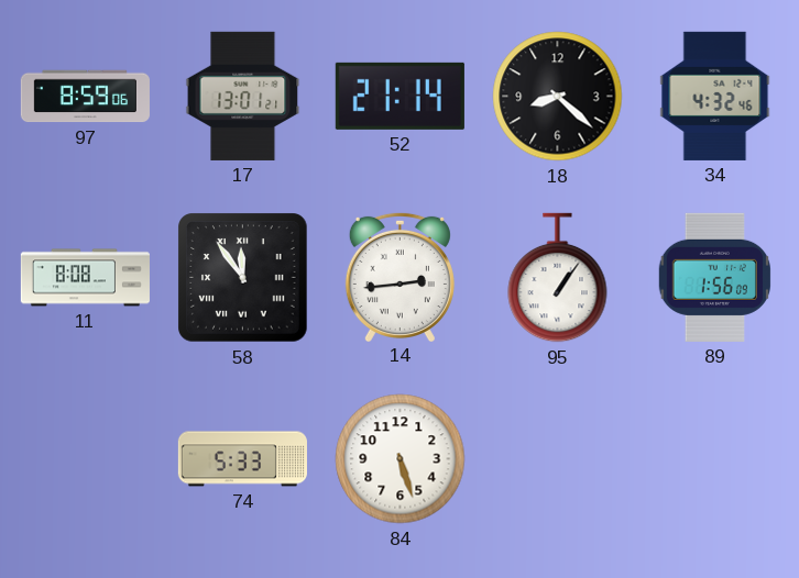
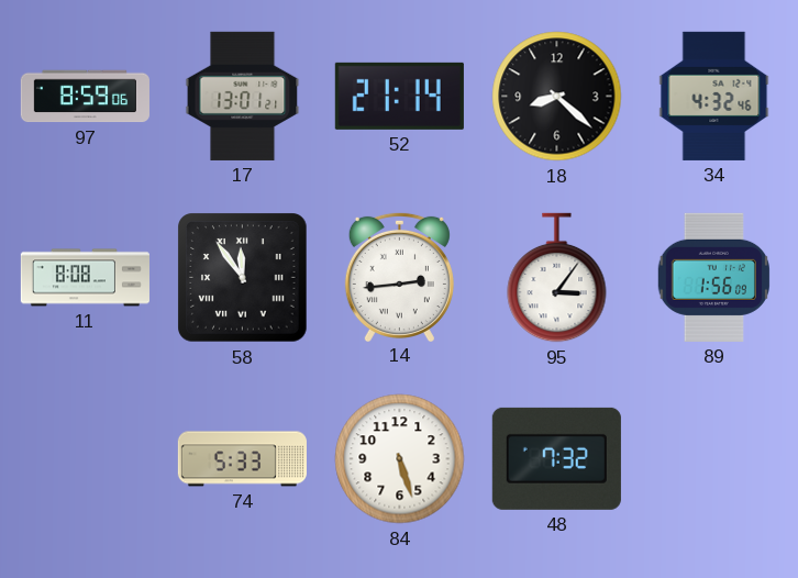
95: 1:06 -> 3:06
48: none -> 7:32
